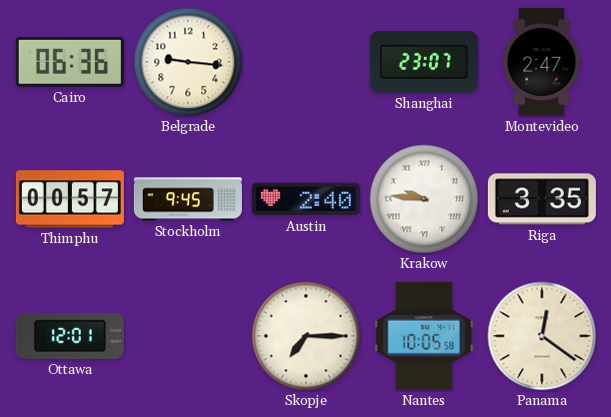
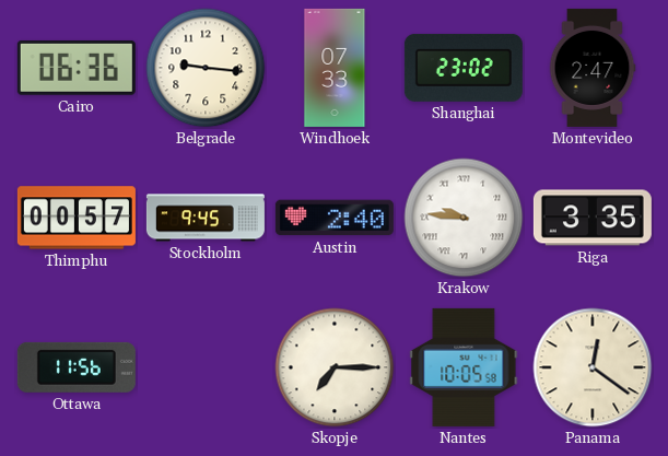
Windhoek: none -> 07:33
Shanghai: 23:07 -> 23:02
Ottawa: 12:01 -> 11:56
